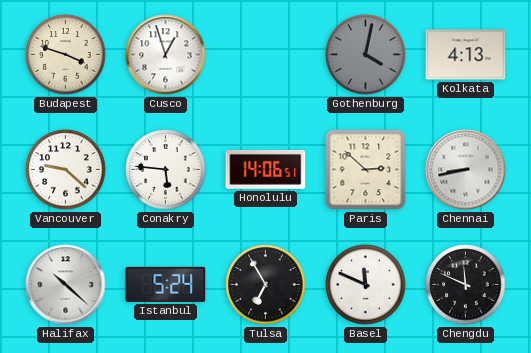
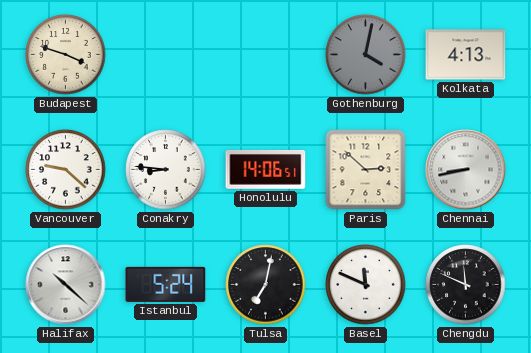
Cusco: 12:57 -> none
Conakry: 5:46 -> 8:46
Tulsa: 6:55 -> 7:02
